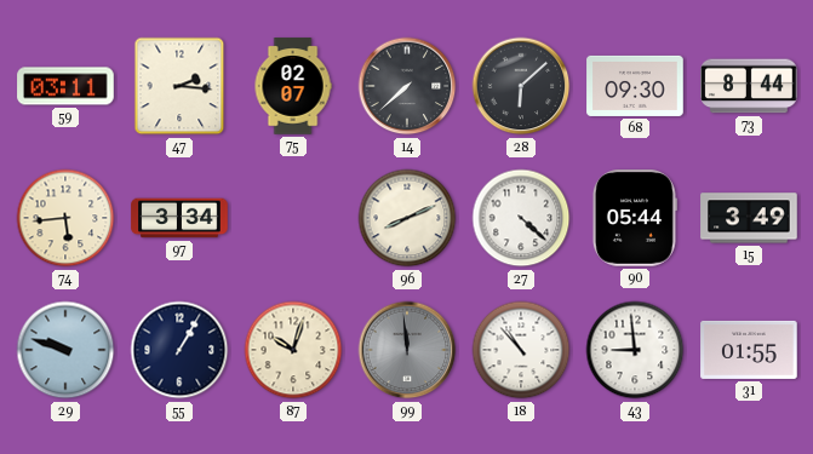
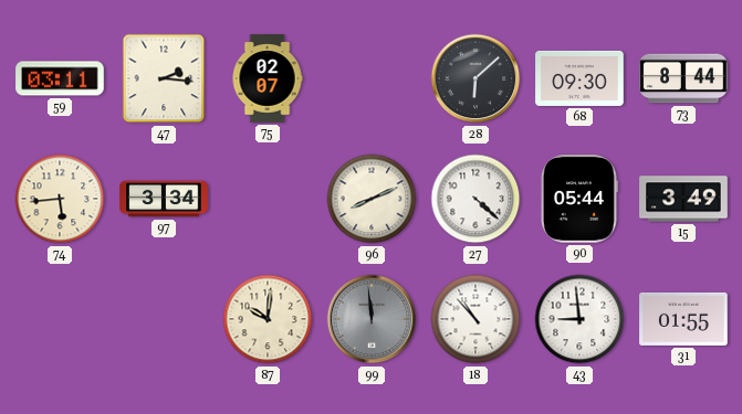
14: 7:38 -> none
29: 9:48 -> none
55: 1:05 -> none
87: 10:03 -> 10:01
